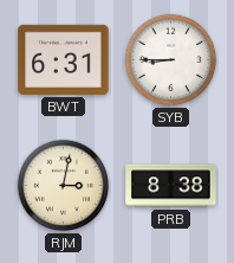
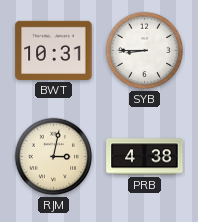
BWT: 6:31 -> 10:31
PRB: 8:38 -> 4:38
